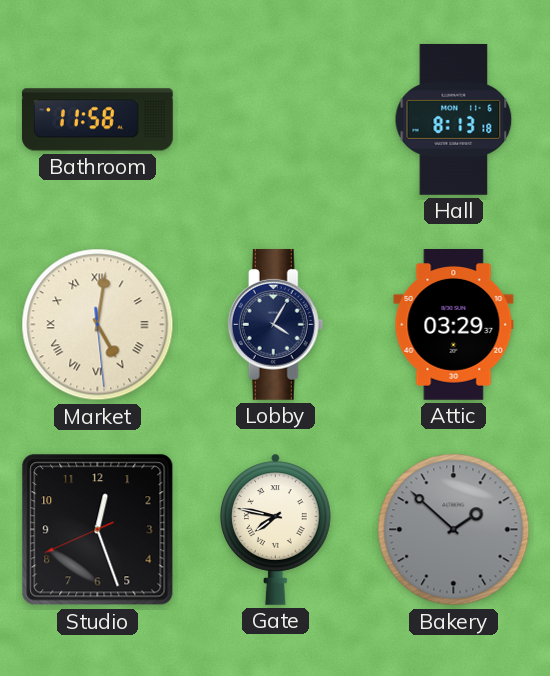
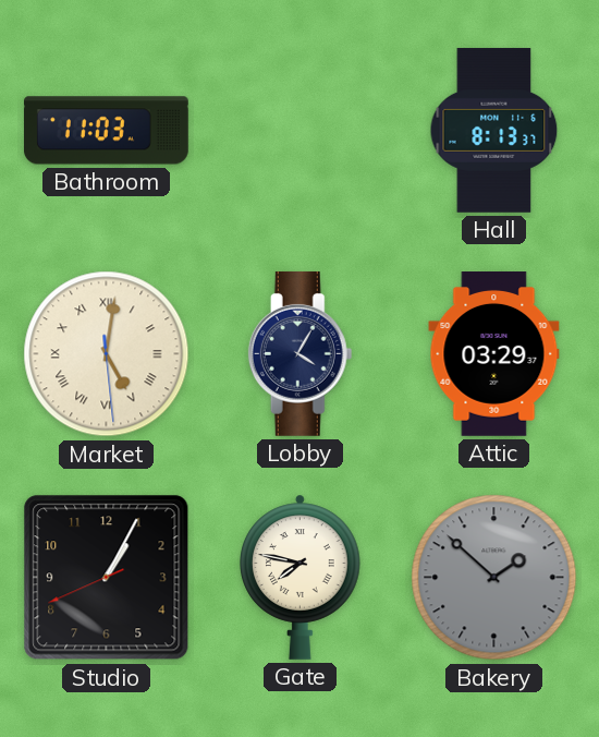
Bathroom: 11:58 -> 11:03
Hall: 8:13:18 -> 8:13:37
Studio: 12:26 -> 1:04
